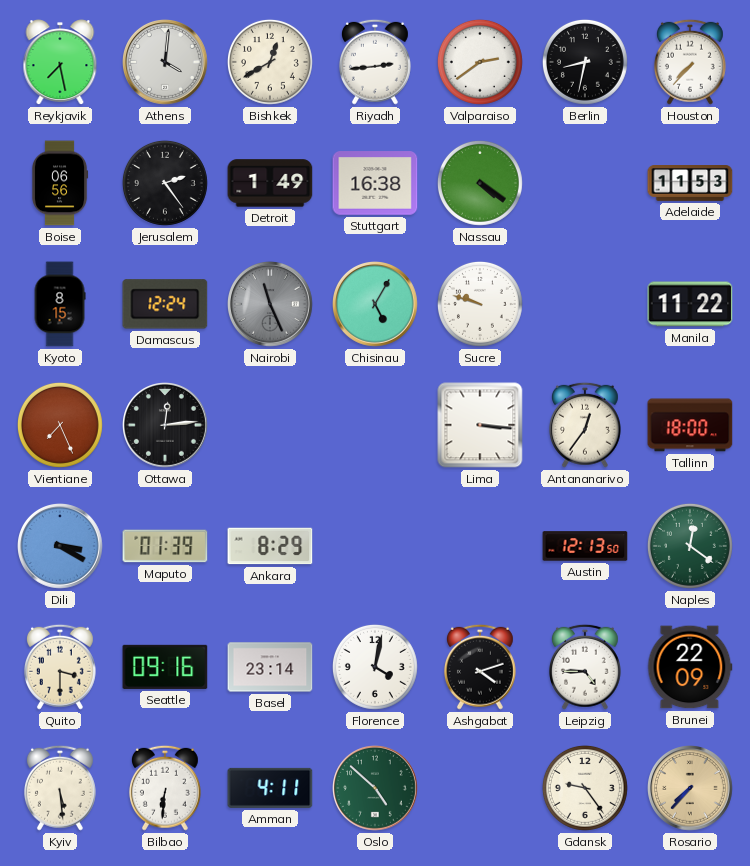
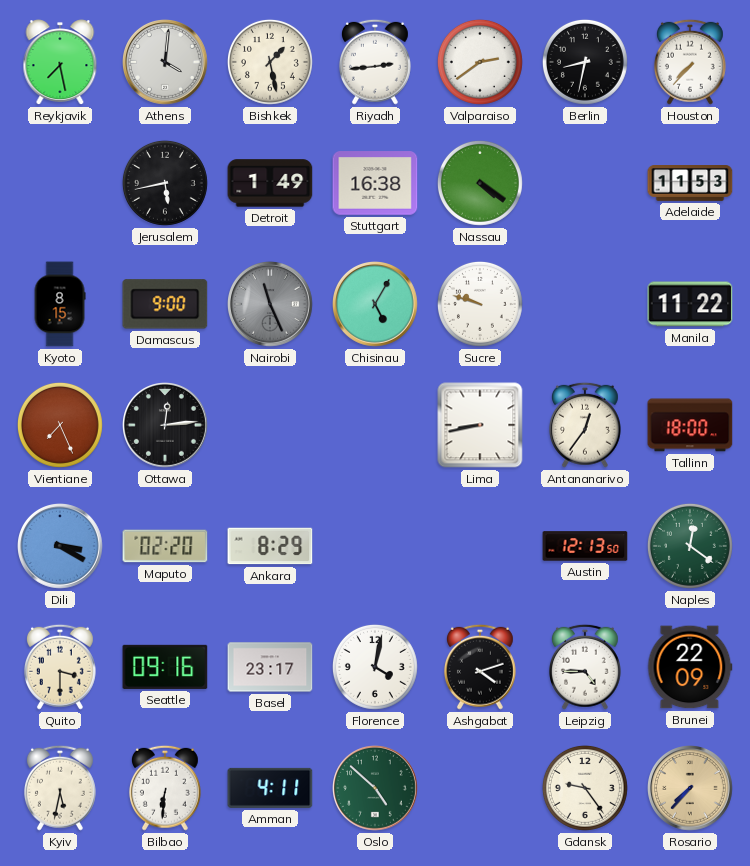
Bishkek: 12:40 -> 1:28
Boise: 06:56 -> none
Jerusalem: 2:24 -> 5:43
Damascus: 12:24 -> 9:00
Lima: 3:16 -> 8:43
Maputo: 01:39 -> 02:20
Basel: 23:14 -> 23:17
Kyiv: 5:29 -> 5:32
